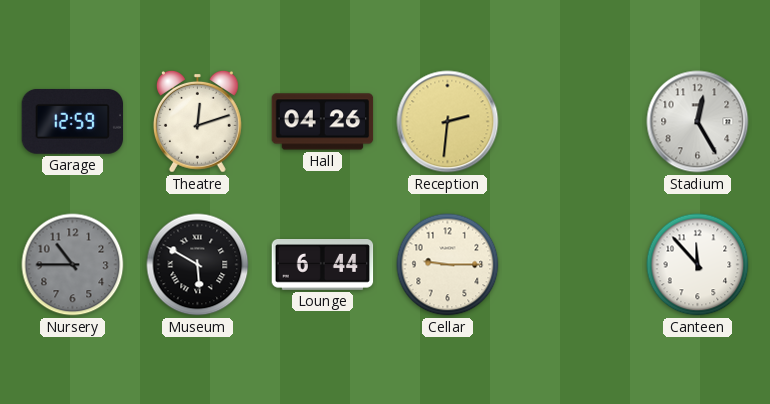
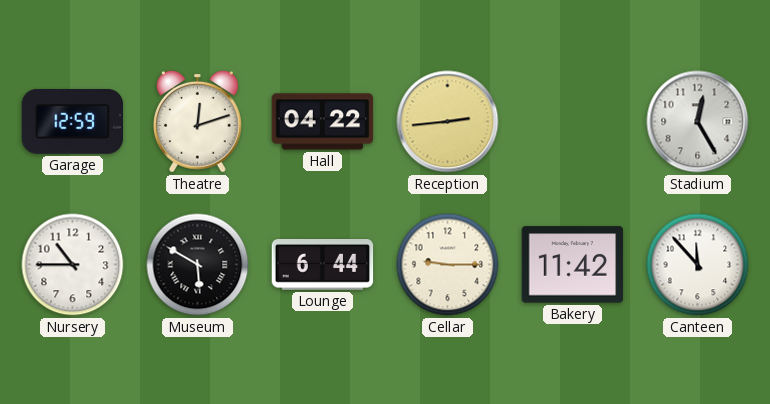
Hall: 04:26 -> 04:22
Reception: 2:31 -> 2:44
Nursery dial: grey -> white
Bakery: none -> 11:42
